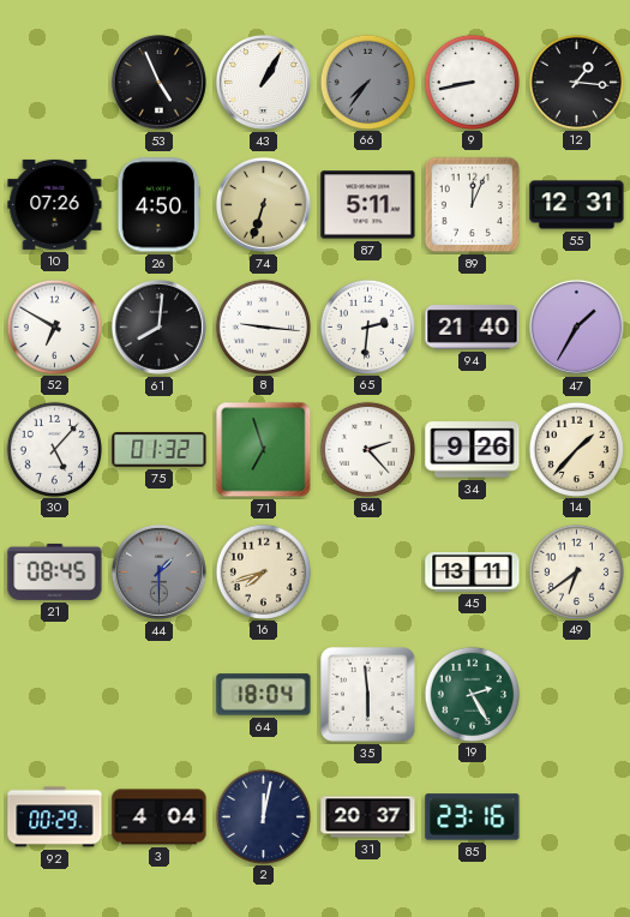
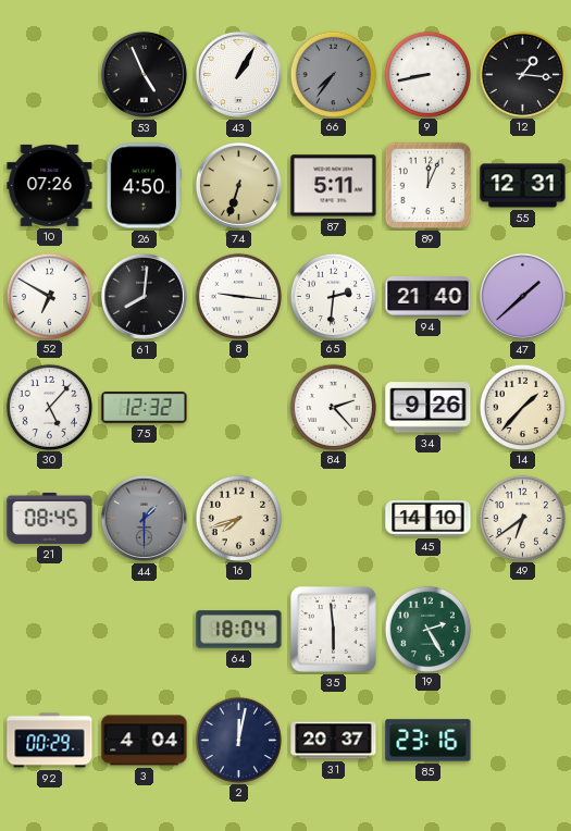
47: 1:35 -> 1:38
75: 01:32 -> 12:32
71: 6:57 -> none
45: 13:11 -> 14:10
